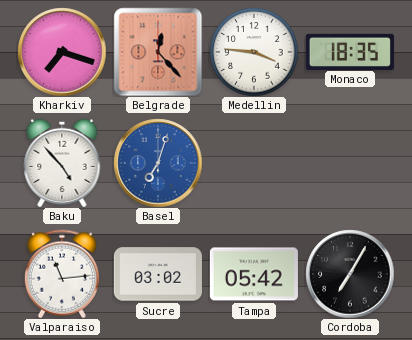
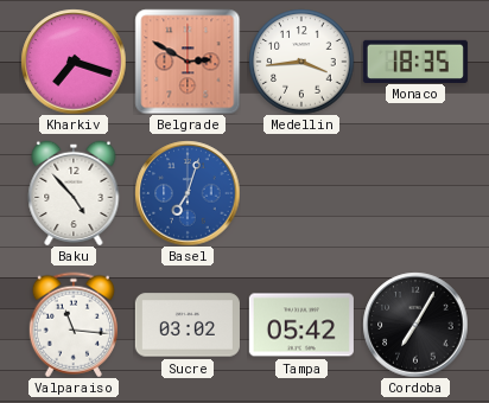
Belgrade: 12:23 -> 2:50
Medellin: 3:46 -> 3:44
Valparaiso: 11:14 -> 11:16
